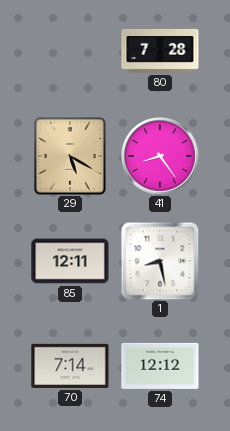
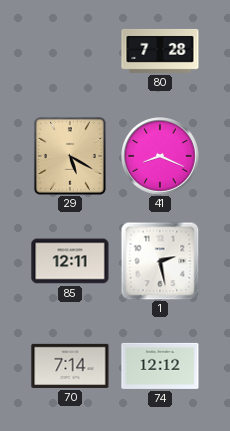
41: 8:24 -> 8:19
1: 8:28 -> 2:28
